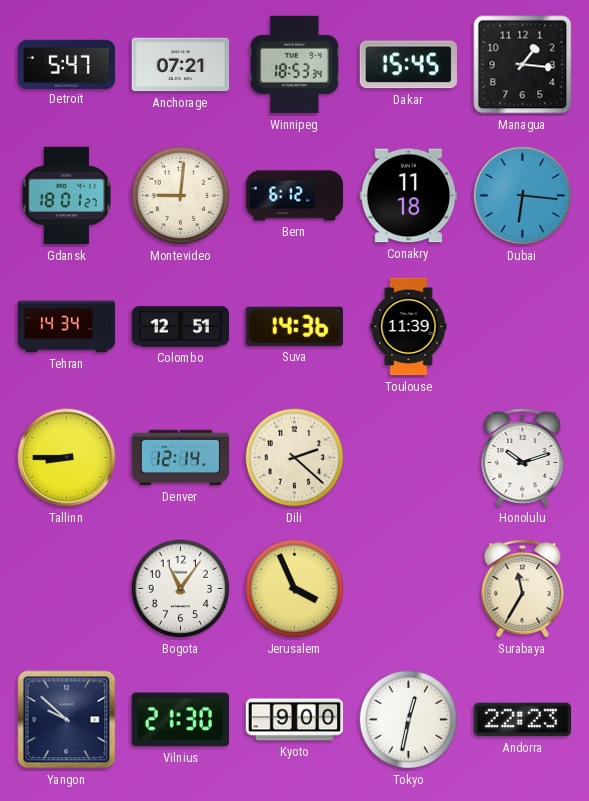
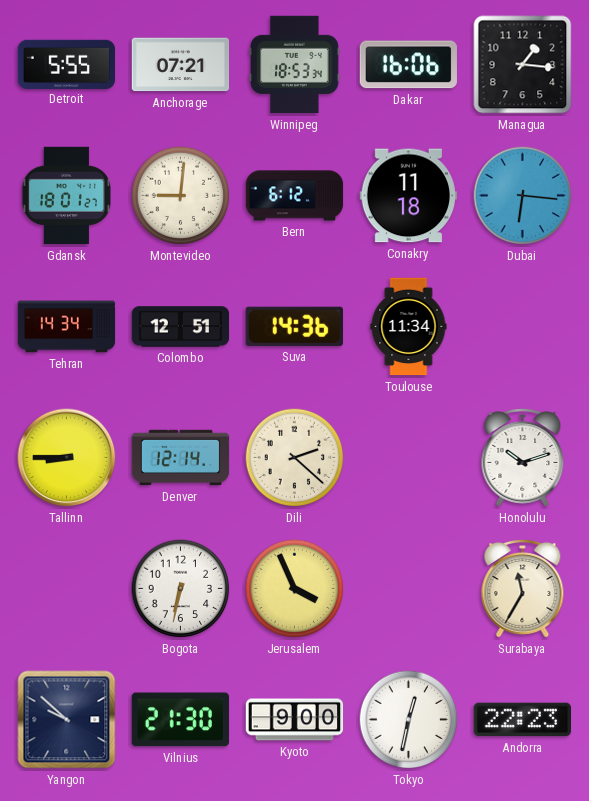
Detroit: 5:47 -> 5:55
Dakar: 15:45 -> 16:06
Toulouse: 11:39 -> 11:34
Bogota: 11:06 -> 6:32
